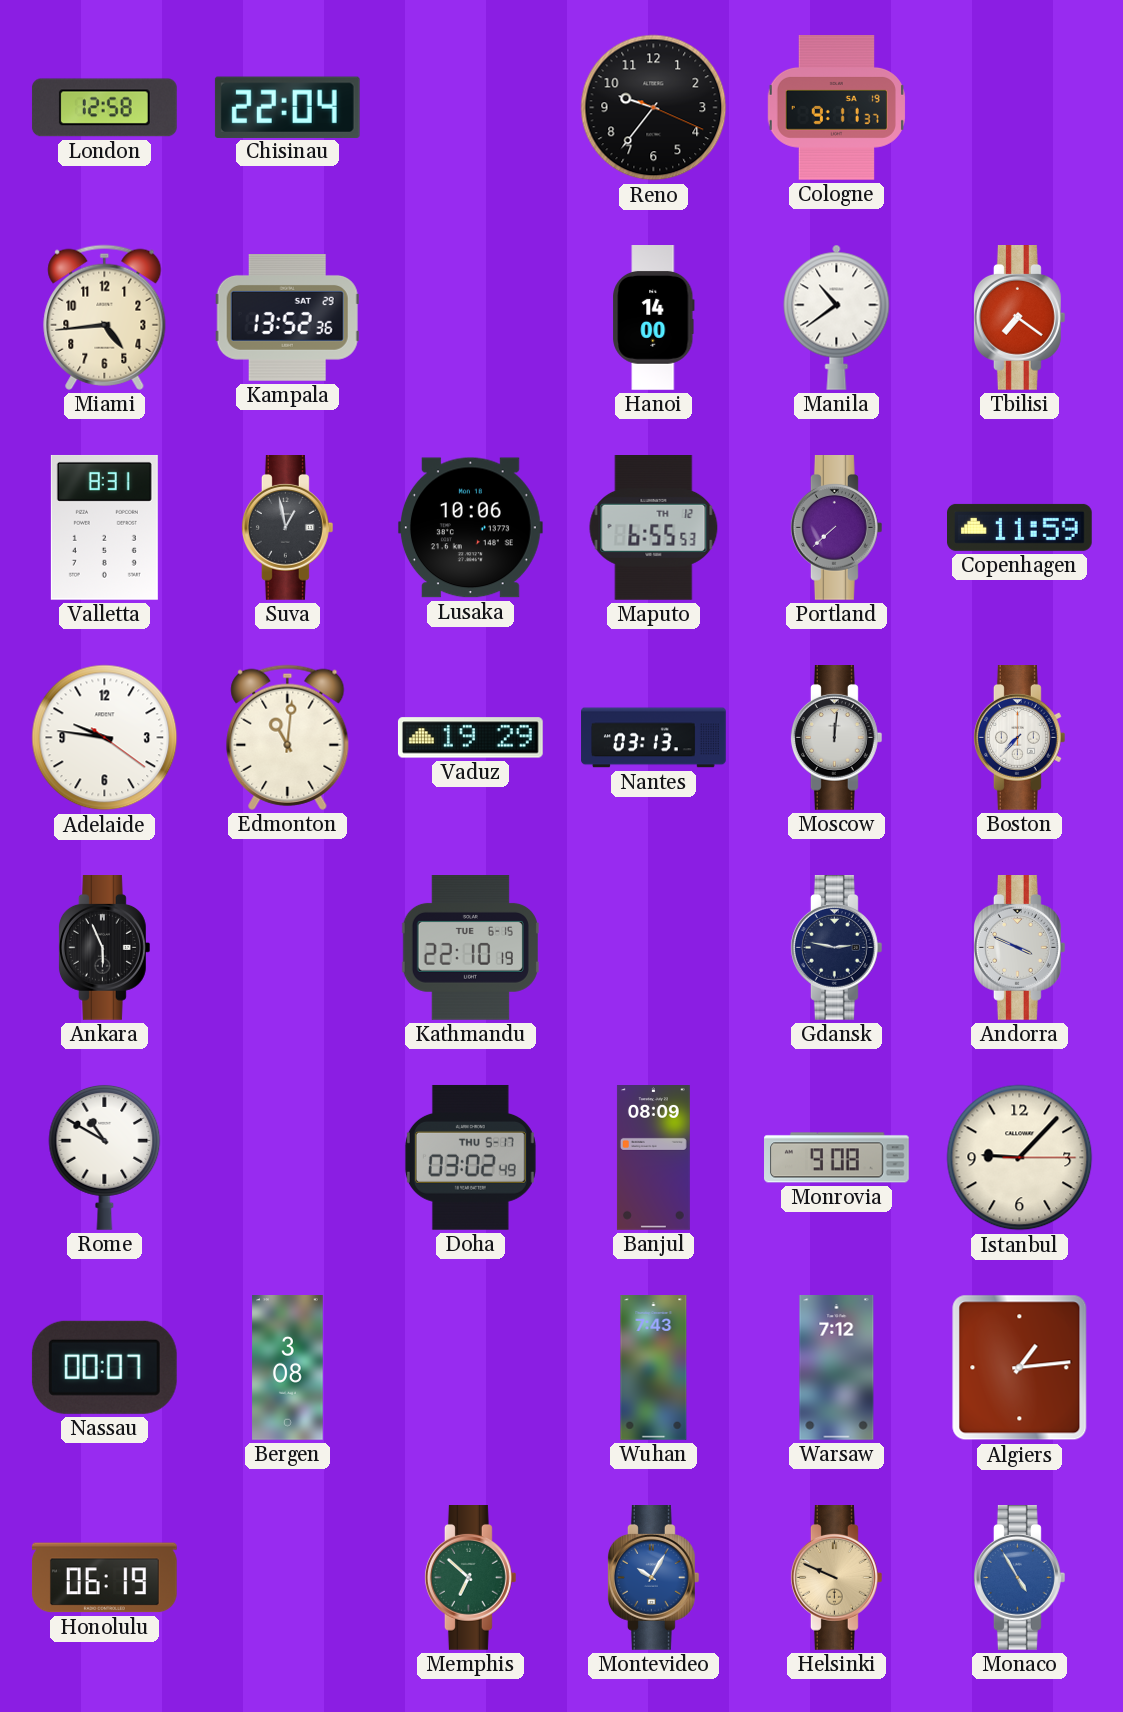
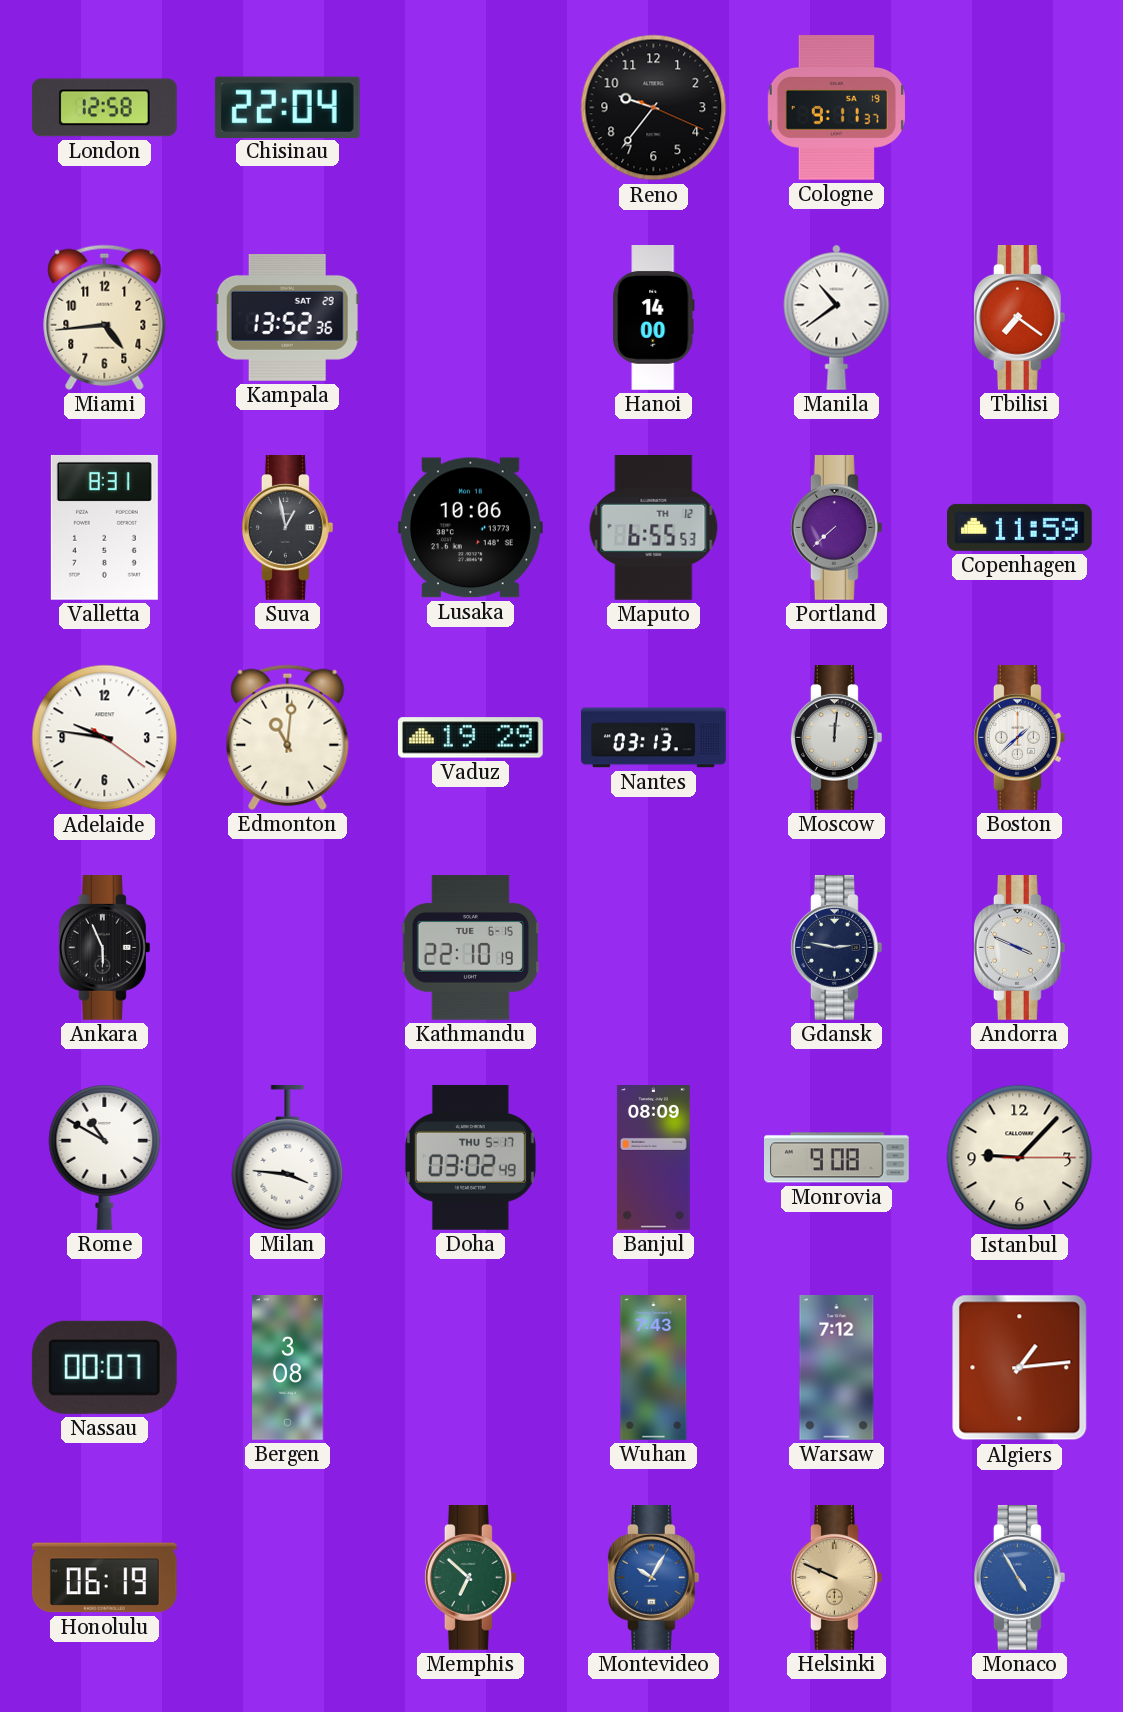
Boston: 7:37 -> 1:38
Milan: none -> 3:46
